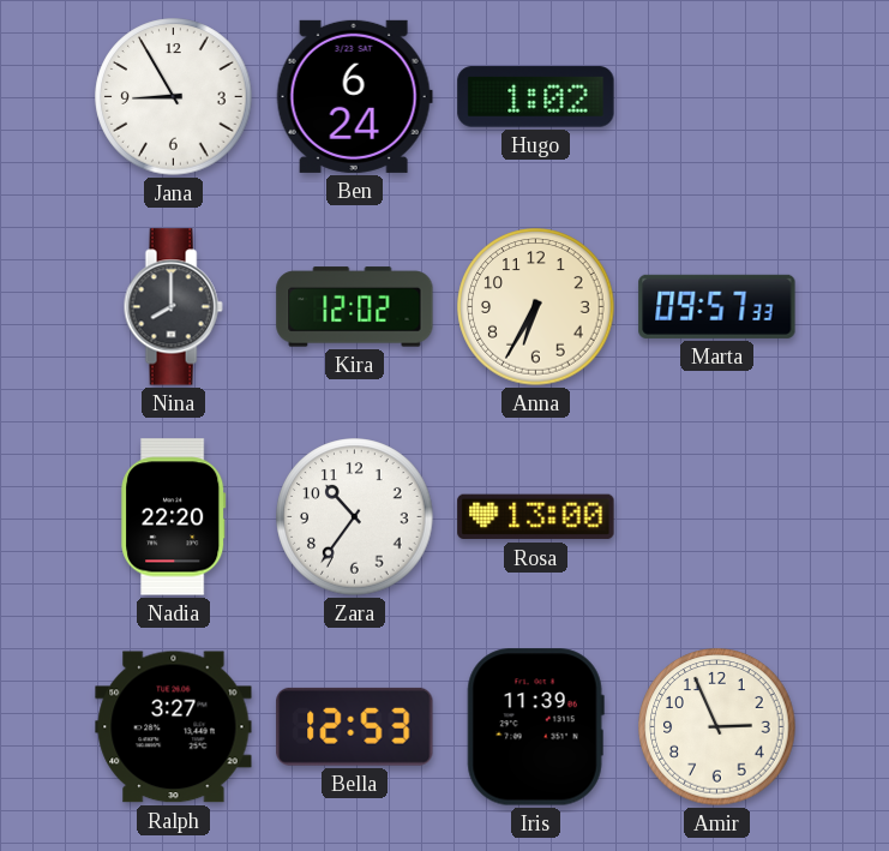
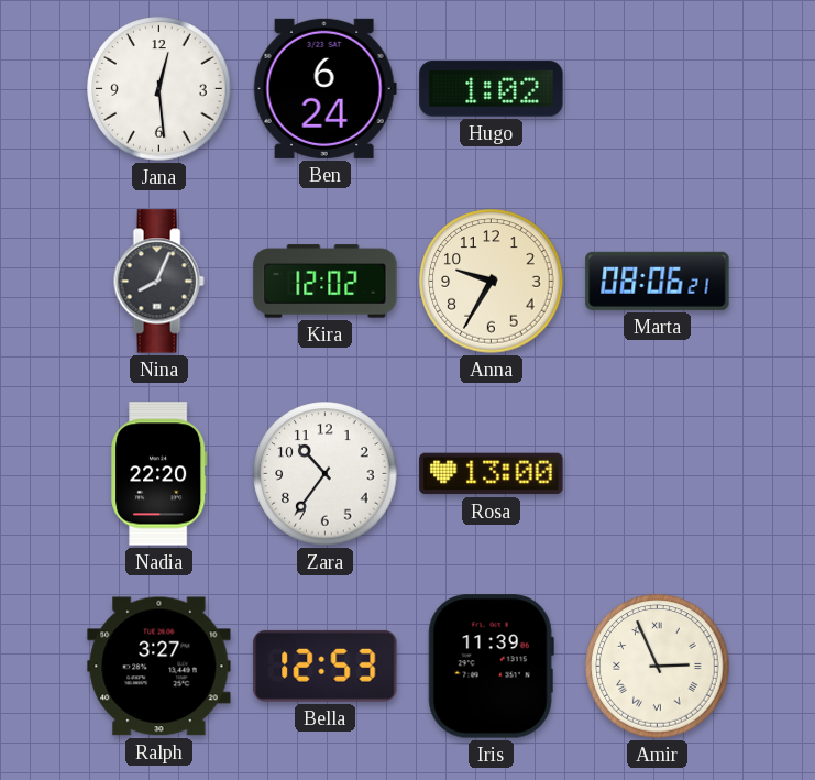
Jana: 8:55 -> 12:29
Nina: 8:00 -> 8:04
Anna: 6:35 -> 9:35
Marta: 09:57 -> 08:06
Amir numerals: Arabic -> Roman
